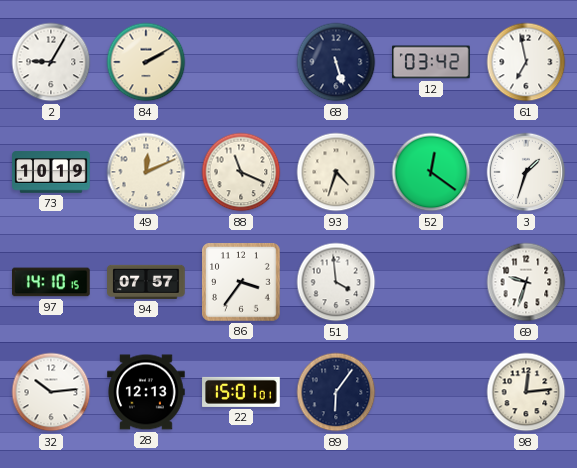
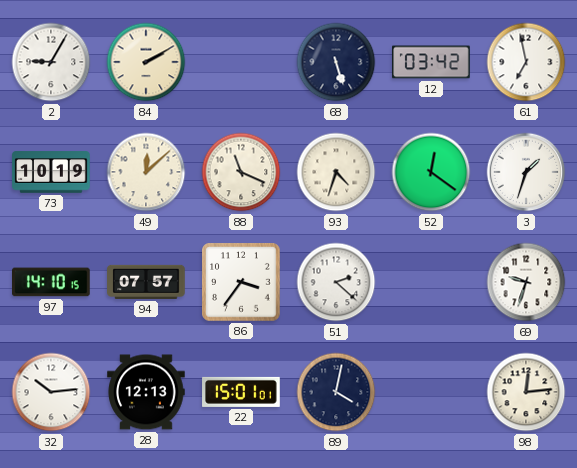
49: 12:11 -> 12:08
51: 3:59 -> 2:22
89: 6:06 -> 4:02
